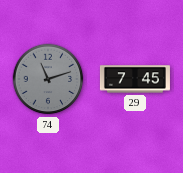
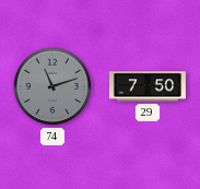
29: 7:45 -> 7:50
